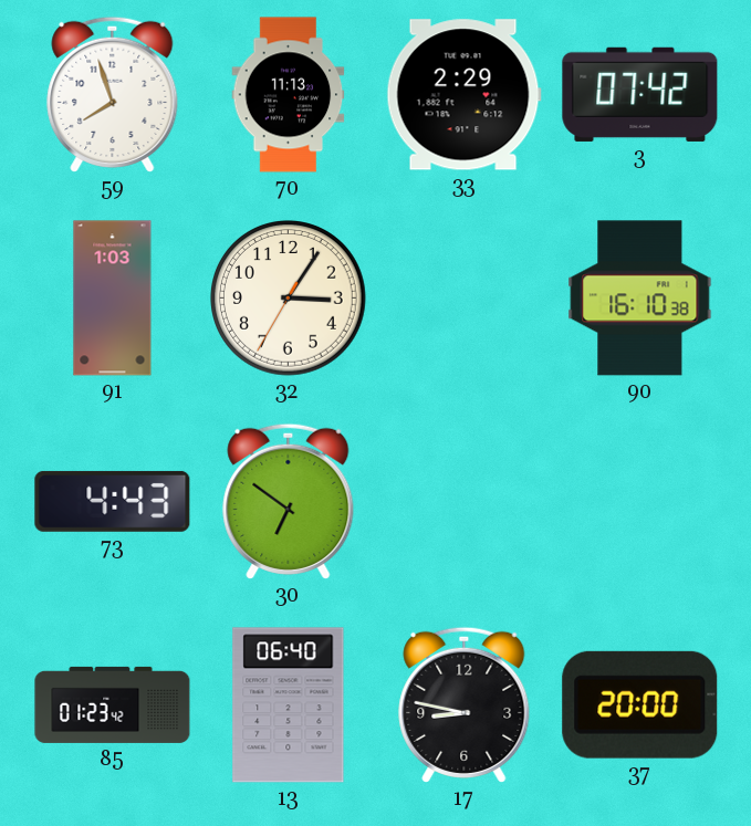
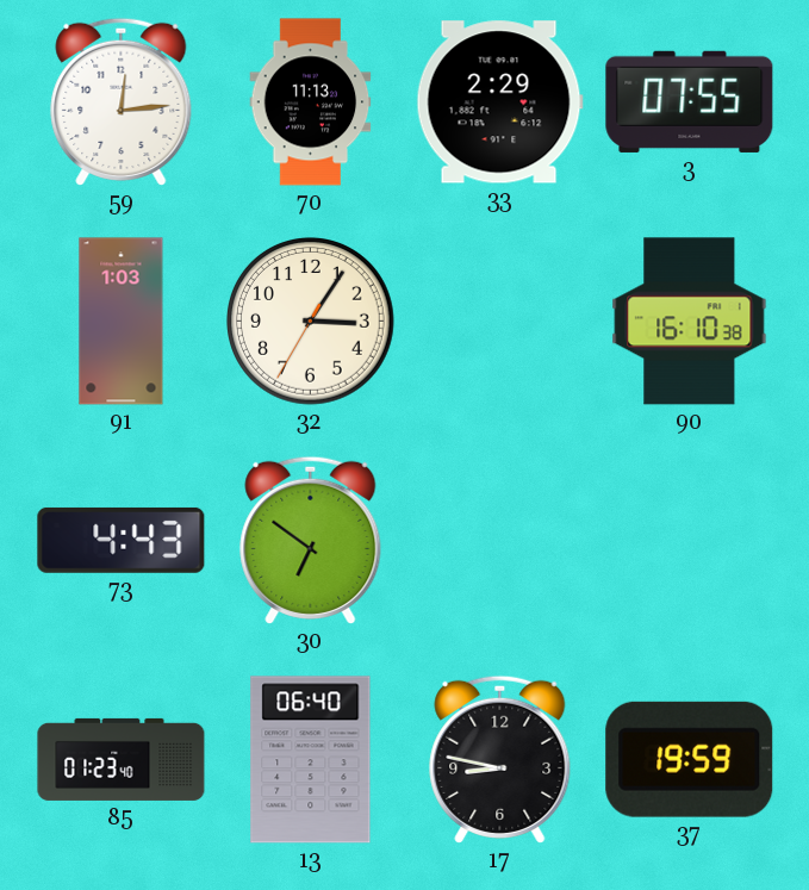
59: 7:57 -> 12:14
3: 07:42 -> 07:55
85: 01:23:42 -> 01:23:40
37: 20:00 -> 19:59
